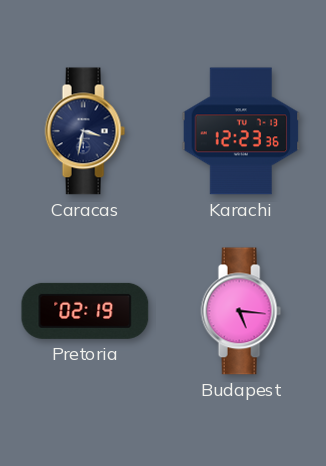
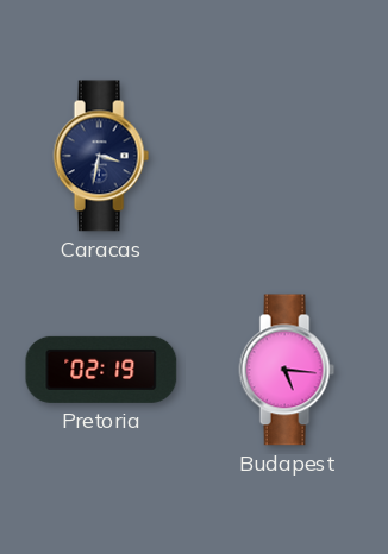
Karachi: 12:23 -> none
